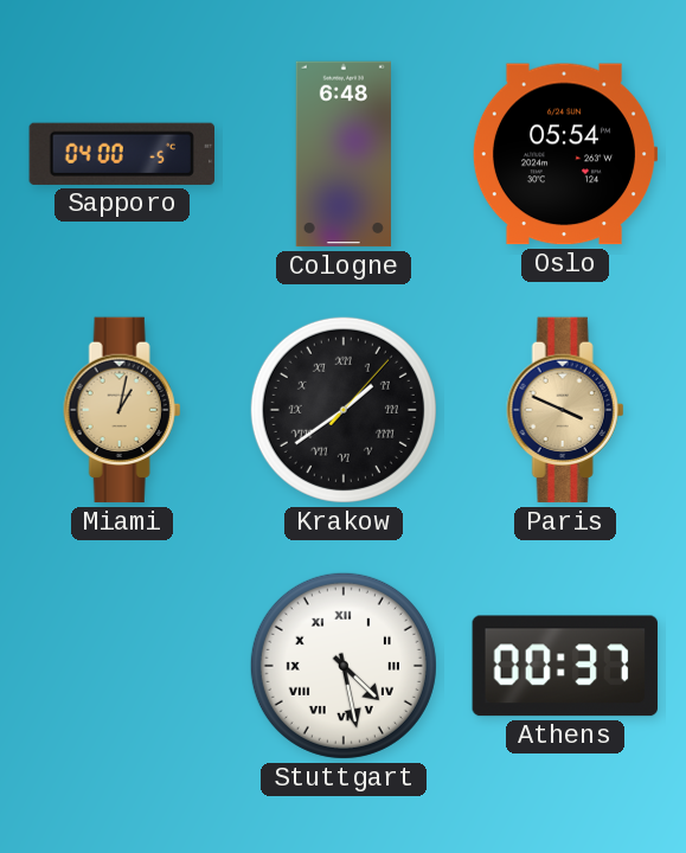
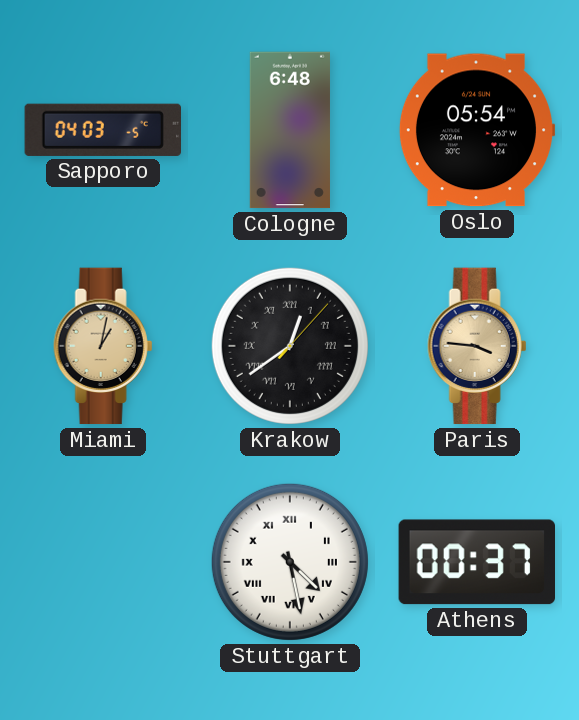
Sapporo: 04:00 -> 04:03
Krakow: 1:39 -> 12:39
Paris: 3:49 -> 3:46
